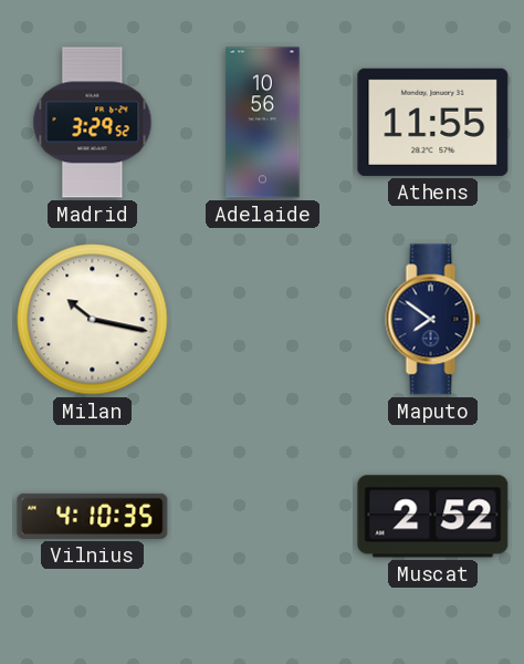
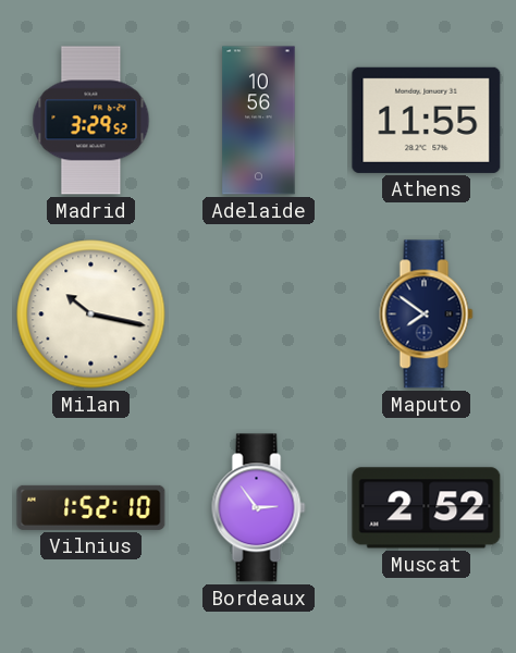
Vilnius: 4:10 -> 1:52
Bordeaux: none -> 2:54
